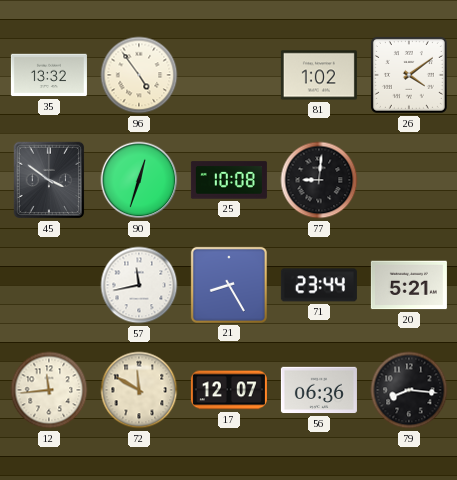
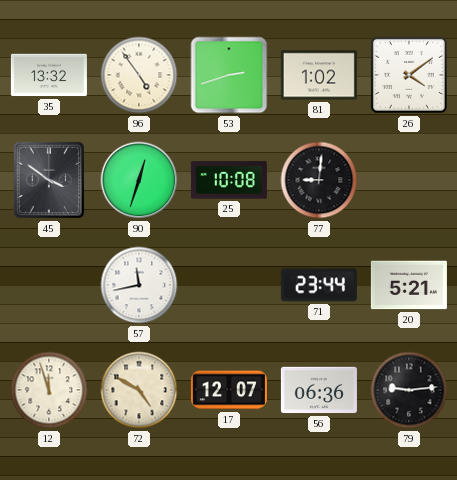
53: none -> 2:42
21: 8:25 -> none
12: 11:44 -> 11:57
72: 11:50 -> 4:50
79: 8:16 -> 9:14
